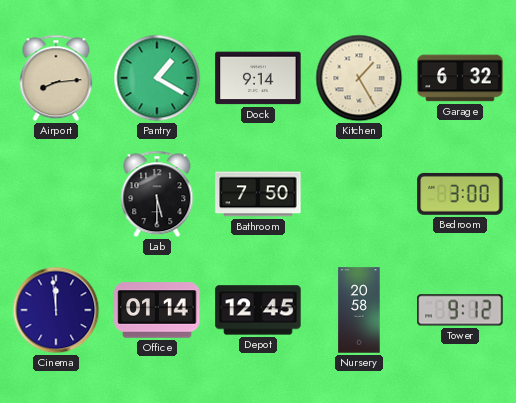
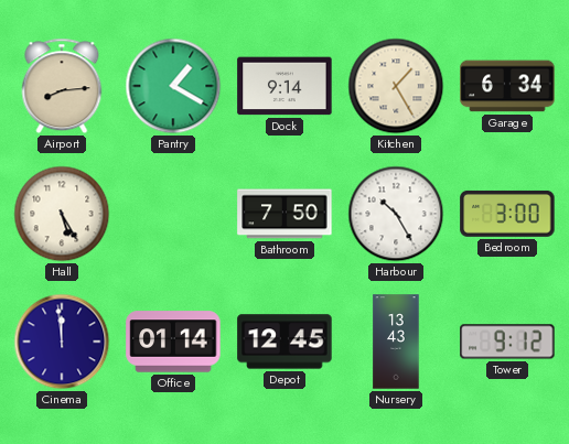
Garage: 6:32 -> 6:34
Hall: none -> 5:25
Lab: 5:30 -> none
Harbour: none -> 10:25
Nursery: 20:58 -> 13:43
